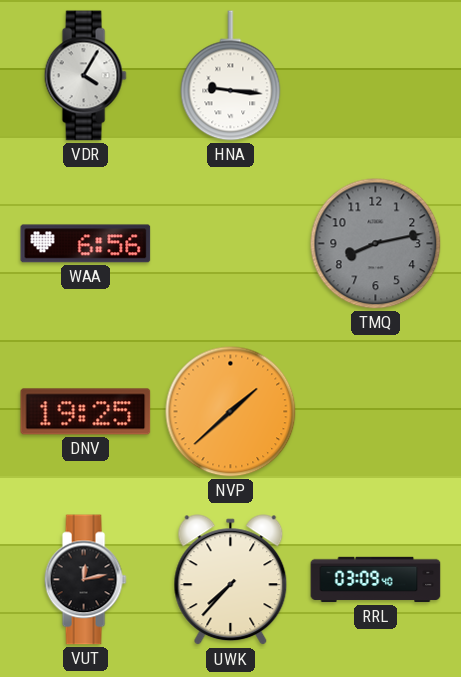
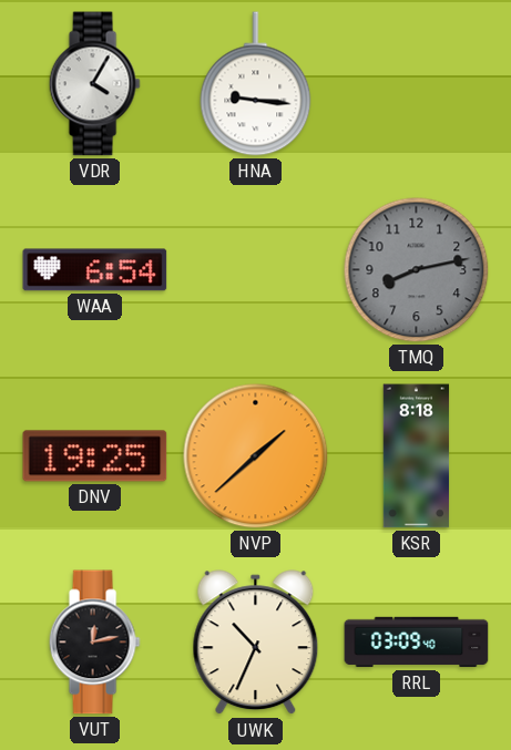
WAA: 6:56 -> 6:54
KSR: none -> 8:18
UWK: 7:37 -> 10:34
